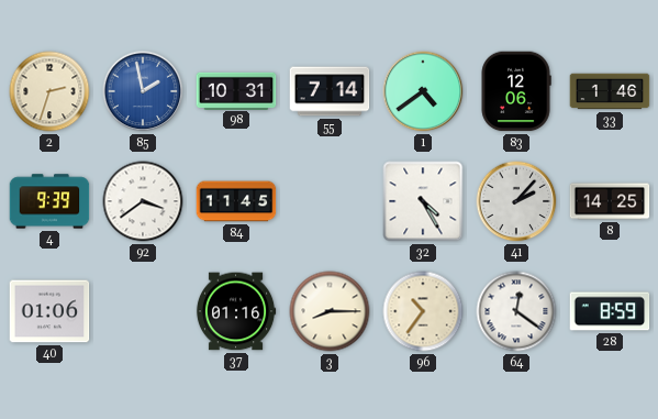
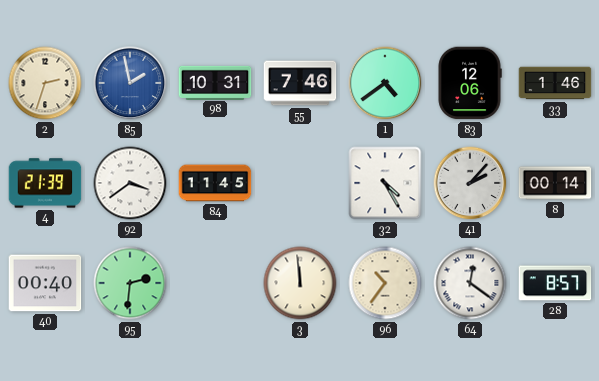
55: 7:14 -> 7:46
4: 9:39 -> 21:39
8: 14:25 -> 00:14
40: 01:06 -> 00:40
95: none -> 2:31
37: 01:16 -> none
3: 8:15 -> 11:59
28: 8:59 -> 8:57
